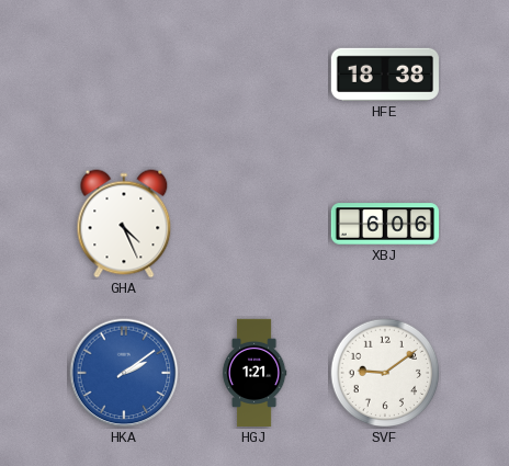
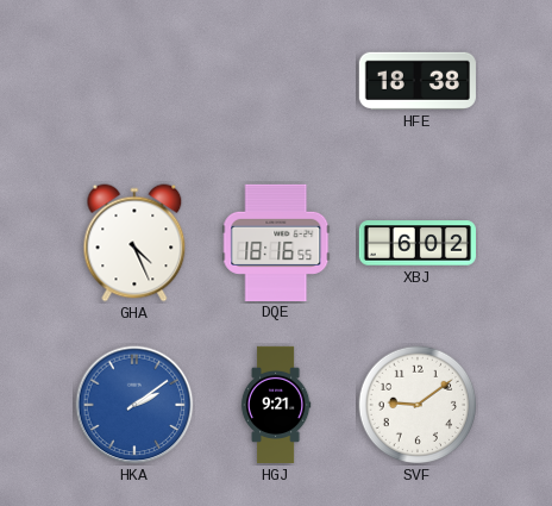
DQE: none -> 18:16
XBJ: 6:06 -> 6:02
HGJ: 1:21 -> 9:21
